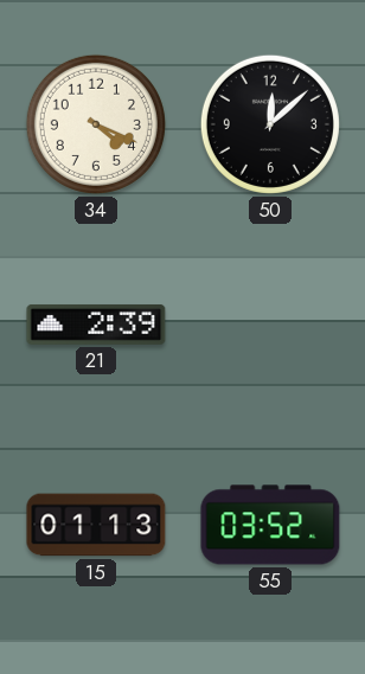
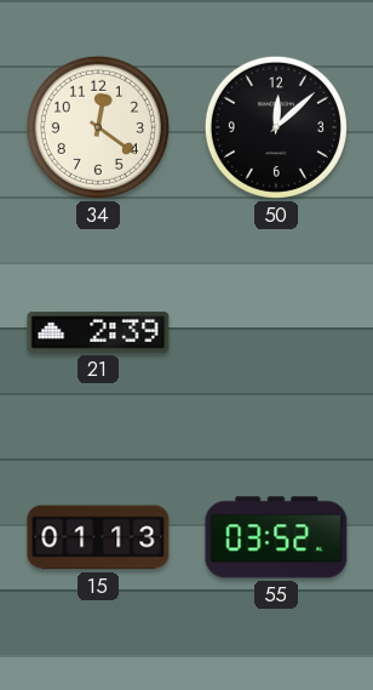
34: 4:19 -> 12:21
